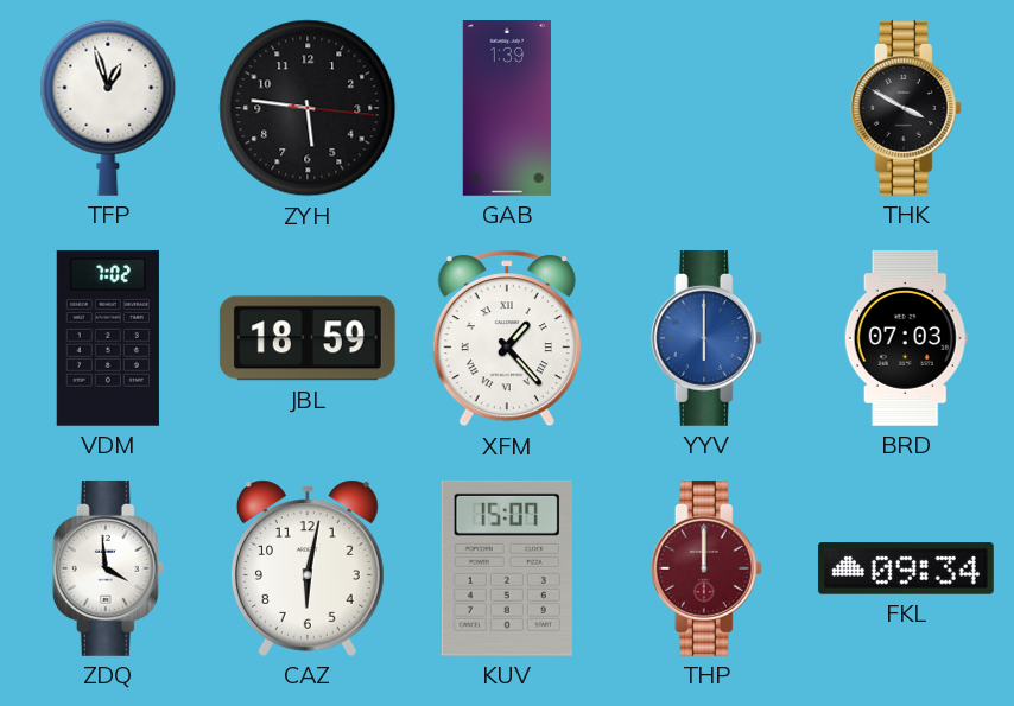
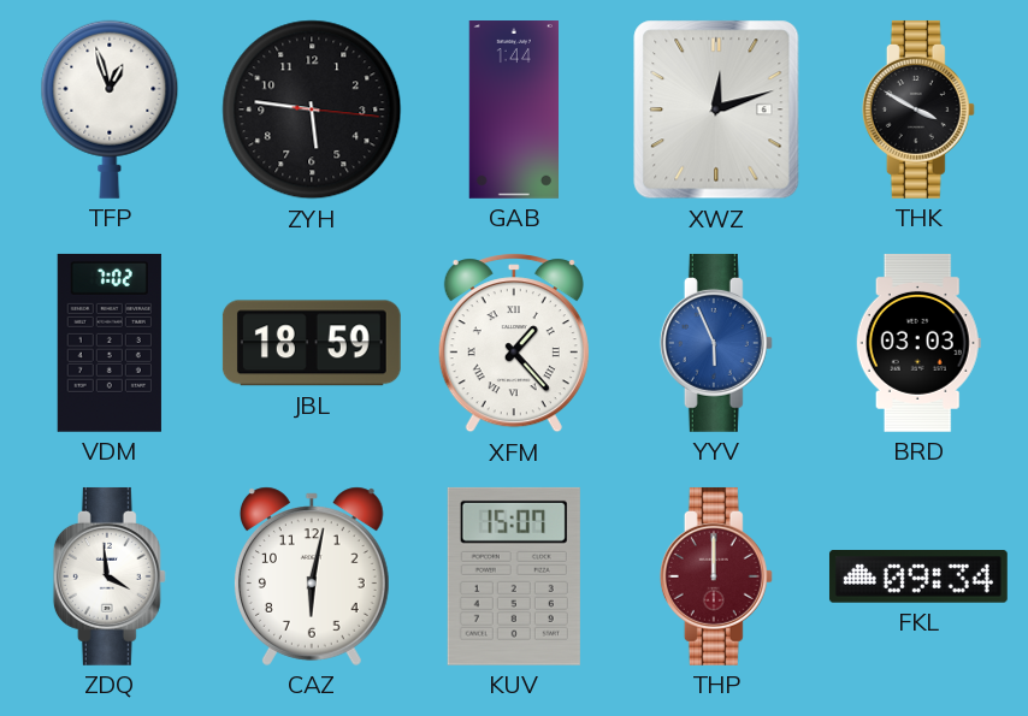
GAB: 1:39 -> 1:44
XWZ: none -> 12:12
YYV: 6:00 -> 5:56
BRD: 07:03 -> 03:03
